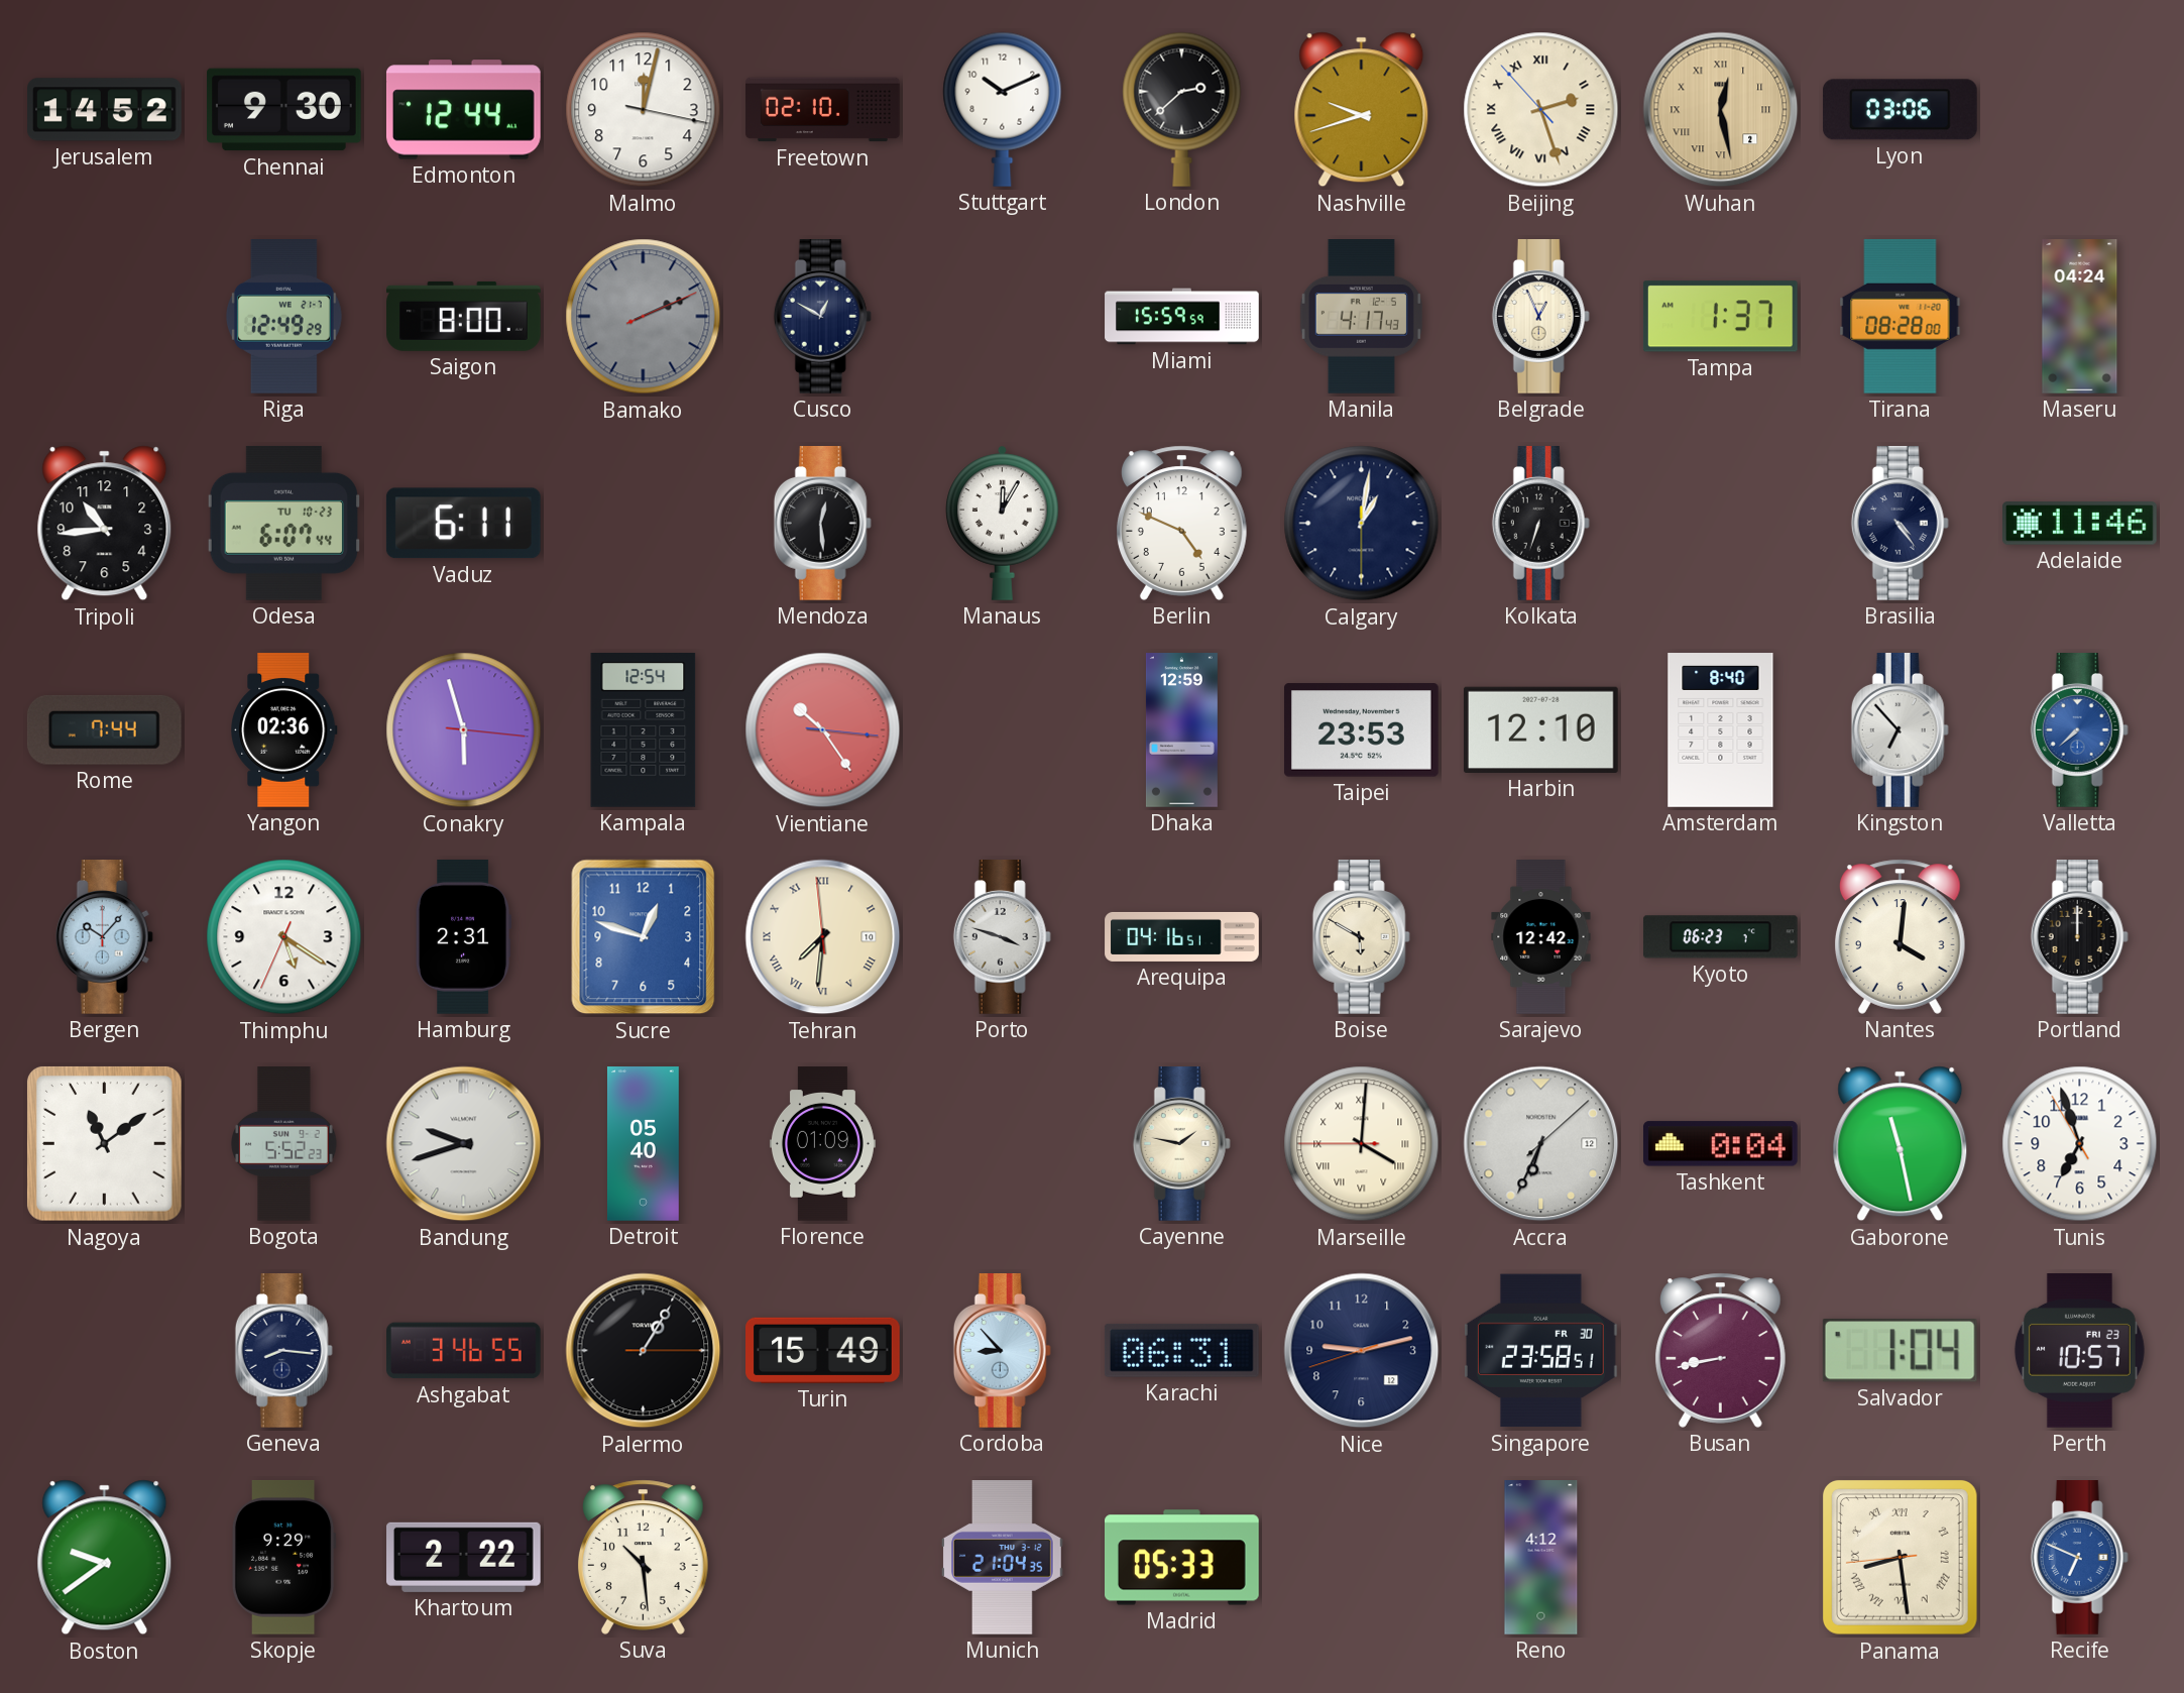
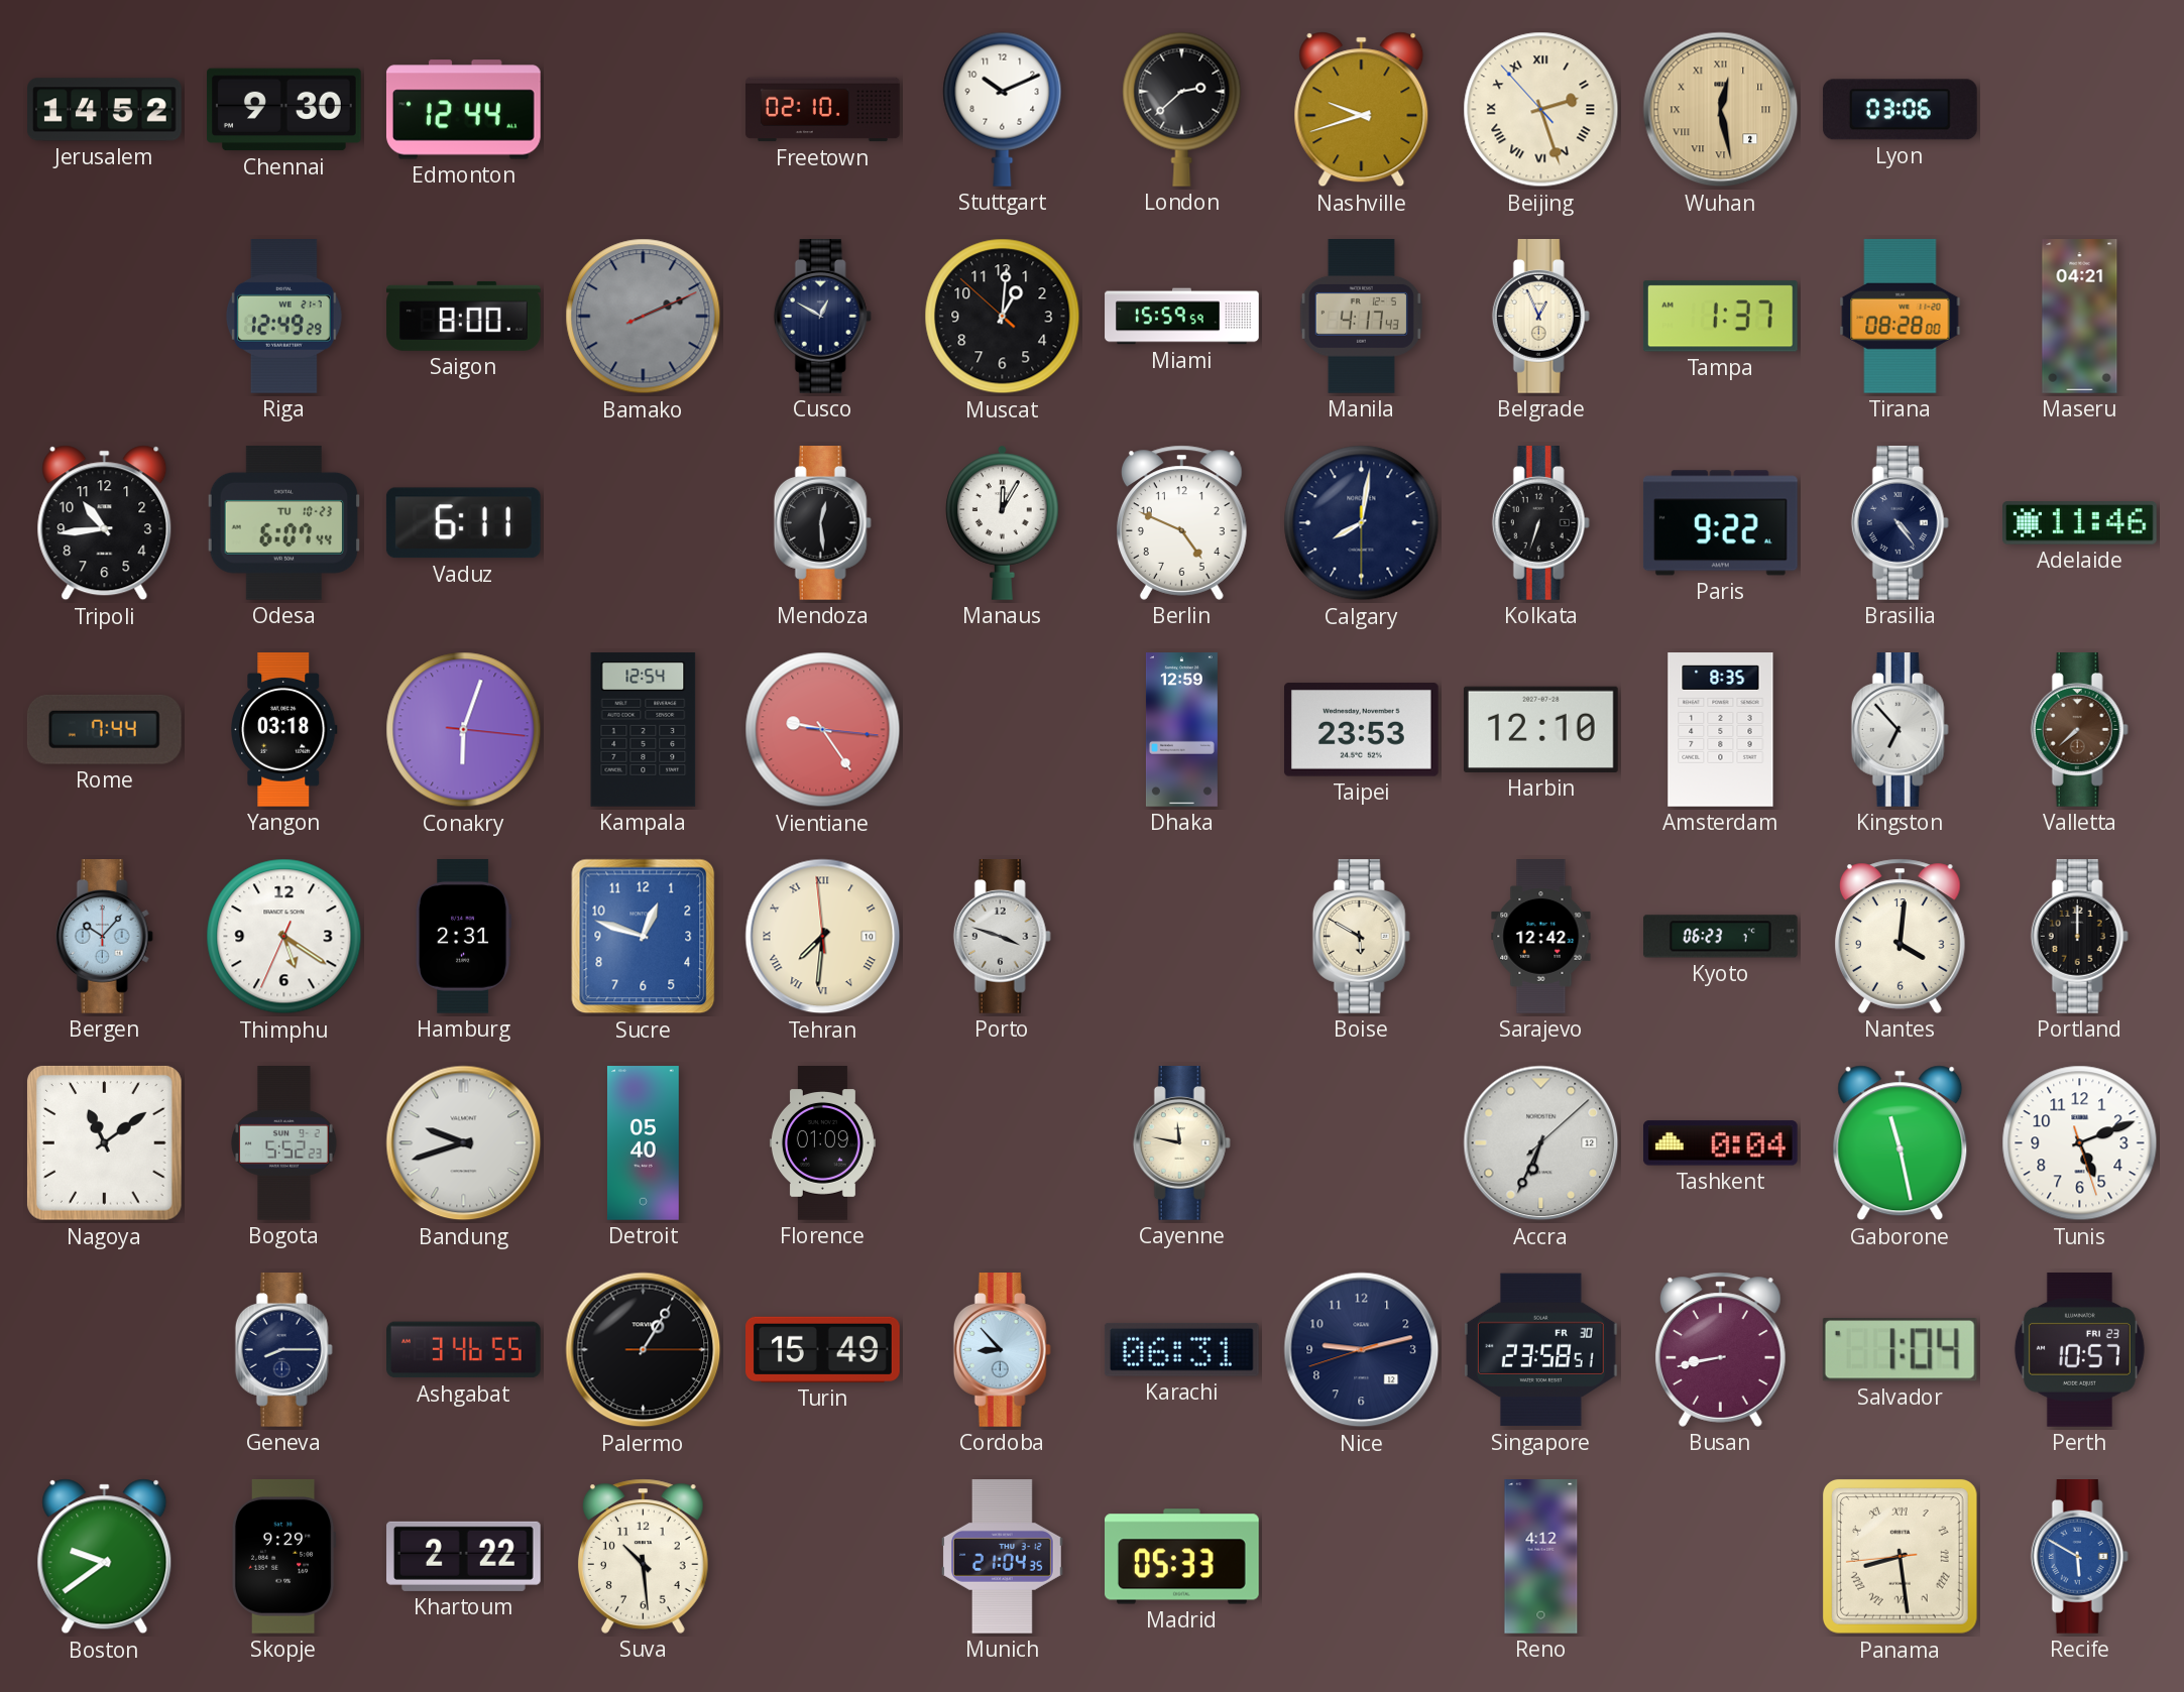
Malmo: 12:02 -> none
Muscat: none -> 1:00
Maseru: 04:24 -> 04:21
Calgary: 1:01 -> 8:01
Paris: none -> 9:22
Yangon: 02:36 -> 03:18
Conakry: 5:57 -> 6:03
Vientiane: 10:24 -> 9:24
Amsterdam: 8:40 -> 8:35
Valletta dial: blue -> brown
Arequipa: 04:16 -> none
Cayenne: 1:47 -> 11:47
Marseille: 4:00 -> none
Tunis: 6:56 -> 5:11
Geneva: 8:16 -> 8:15
Recife: 6:49 -> 5:50
